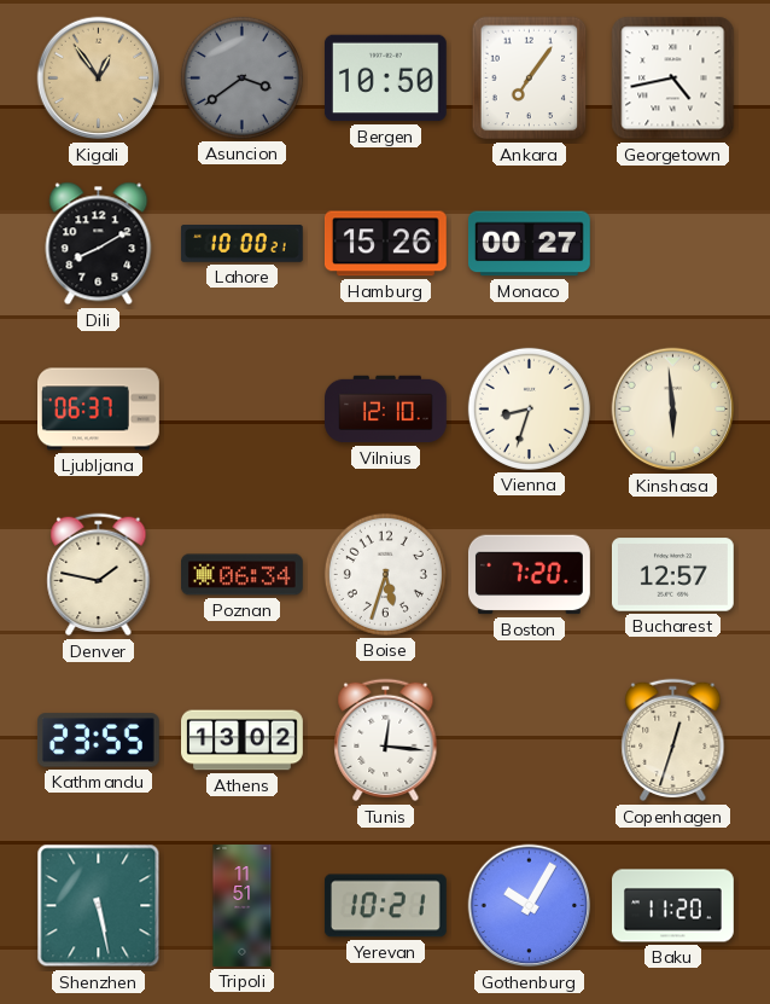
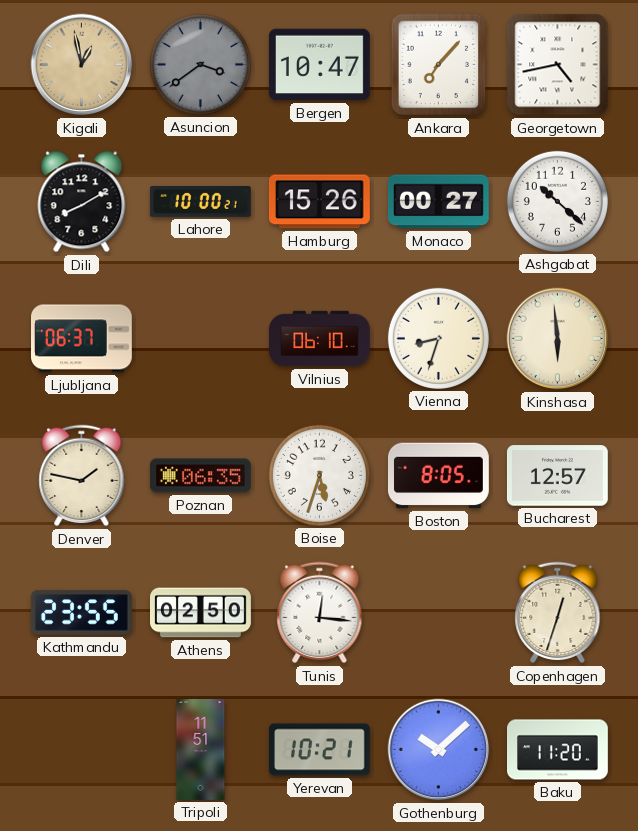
Kigali: 12:54 -> 12:58
Bergen: 10:50 -> 10:47
Ankara: 7:06 -> 7:07
Ashgabat: none -> 10:22
Vilnius: 12:10 -> 06:10
Poznan: 06:34 -> 06:35
Boston: 7:20 -> 8:05
Athens: 13:02 -> 02:50
Shenzhen: 5:28 -> none
Gothenburg: 10:05 -> 10:08
